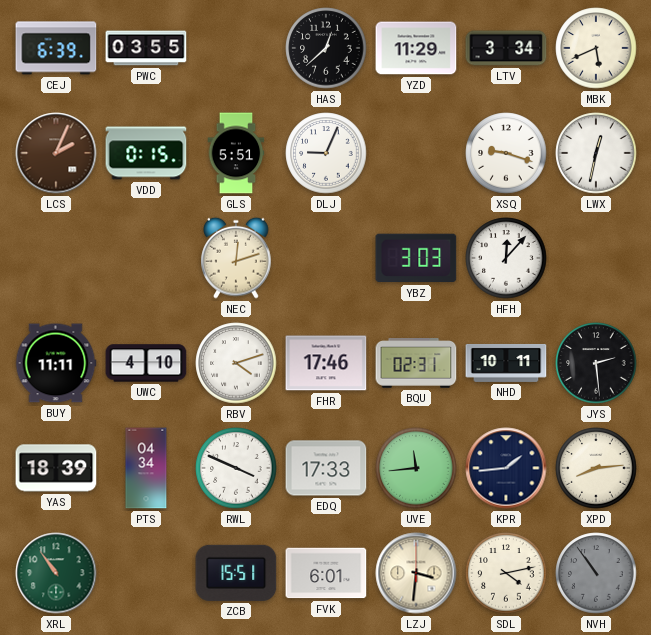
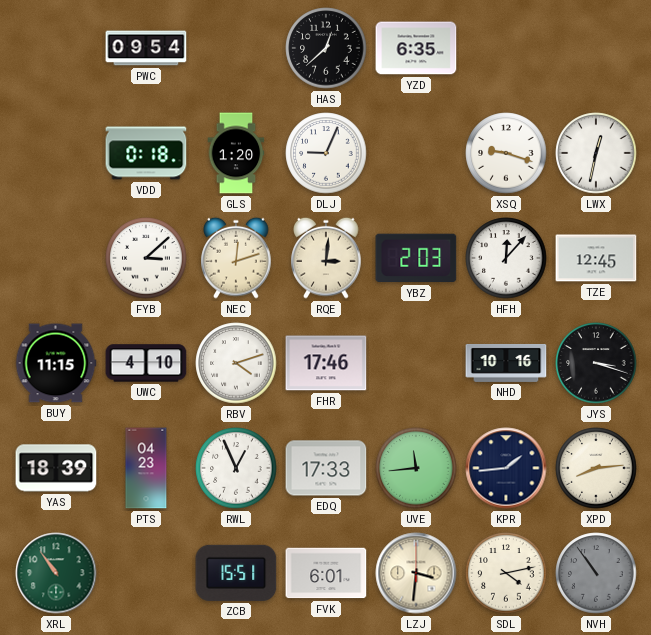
CEJ: 6:39 -> none
PWC: 03:55 -> 09:54
YZD: 11:29 -> 6:35
LTV: 3:34 -> none
MBK: 5:41 -> none
LCS: 2:04 -> none
VDD: 0:15 -> 0:18
GLS: 5:51 -> 1:20
FYB: none -> 3:08
RQE: none -> 3:01
YBZ: 3:03 -> 2:03
TZE: none -> 12:45
BUY: 11:11 -> 11:15
BQU: 02:31 -> none
NHD: 10:11 -> 10:16
JYS: 2:29 -> 3:18
PTS: 04:34 -> 04:23
RWL: 3:49 -> 12:56
